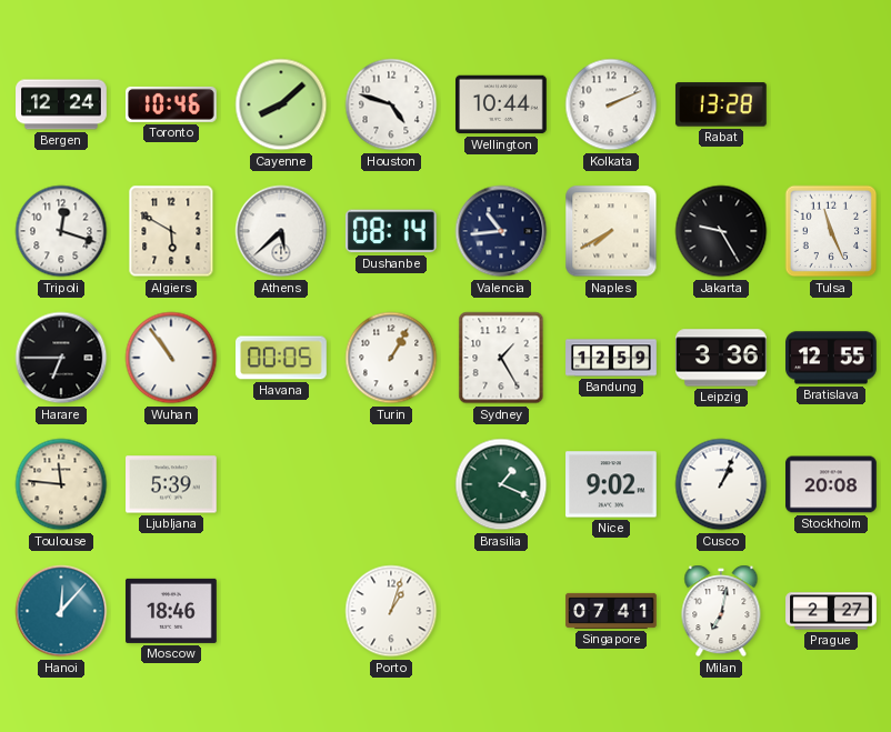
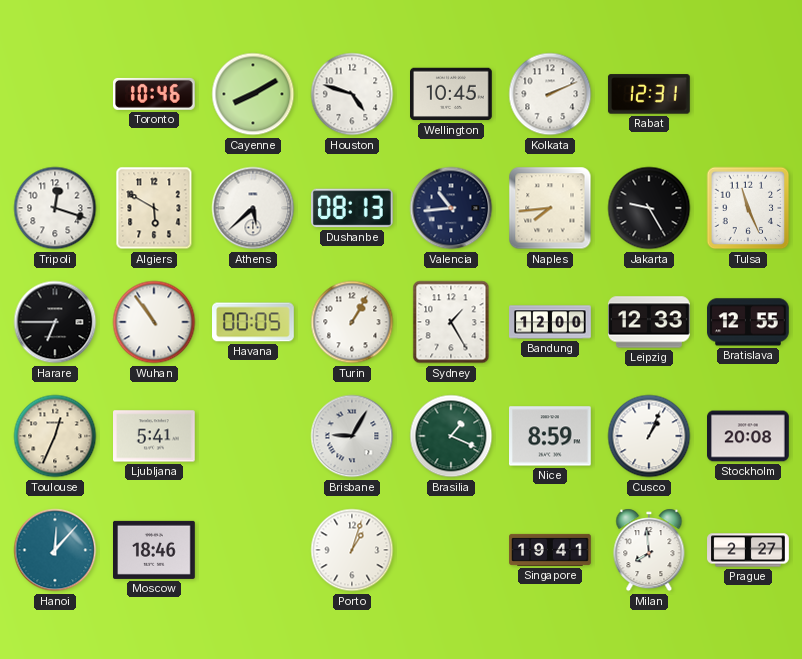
Bergen: 12:24 -> none
Cayenne: 8:08 -> 8:10
Wellington: 10:44 -> 10:45
Rabat: 13:28 -> 12:31
Dushanbe: 08:14 -> 08:13
Naples: 7:40 -> 7:44
Bandung: 12:59 -> 12:00
Leipzig: 3:36 -> 12:33
Toulouse: 11:46 -> 12:34
Ljubljana: 5:39 -> 5:41
Brisbane: none -> 9:05
Nice: 9:02 -> 8:59
Singapore: 07:41 -> 19:41
Milan: 7:02 -> 7:59
